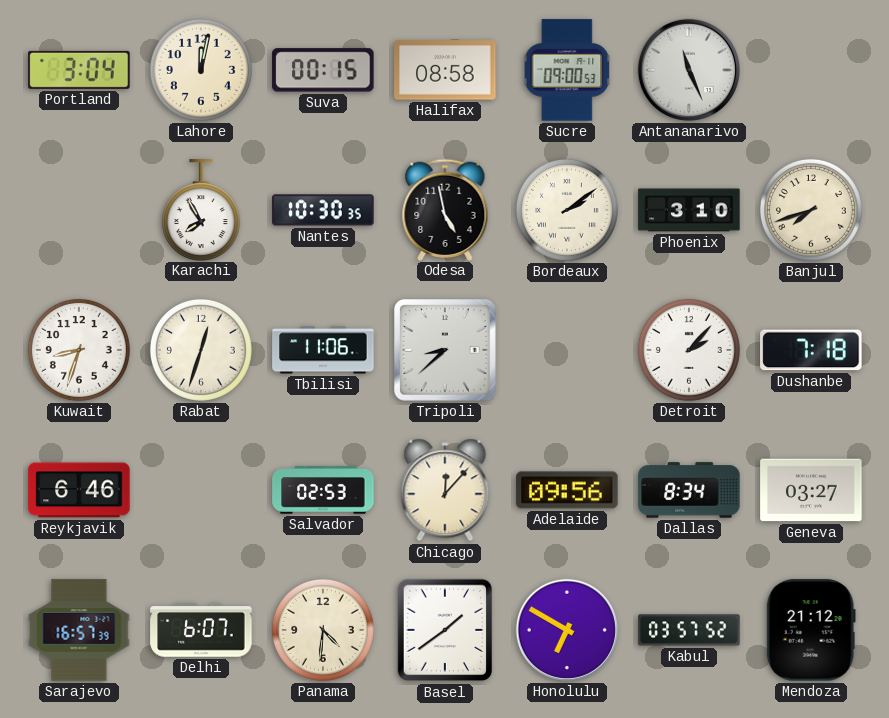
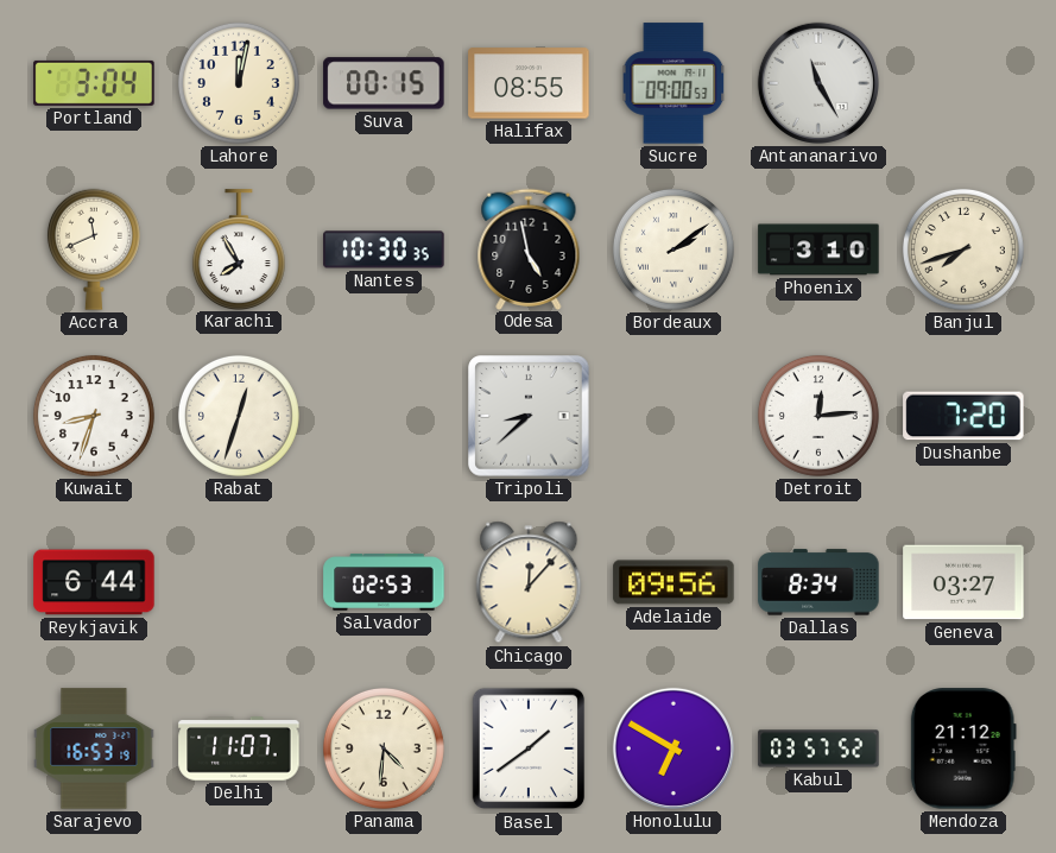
Halifax: 08:58 -> 08:55
Antananarivo: 11:26 -> 11:25
Accra: none -> 11:41
Tbilisi: 11:06 -> none
Detroit: 2:07 -> 12:14
Dushanbe: 7:18 -> 7:20
Reykjavik: 6:46 -> 6:44
Sarajevo: 16:57 -> 16:53
Delhi: 6:07 -> 11:07
